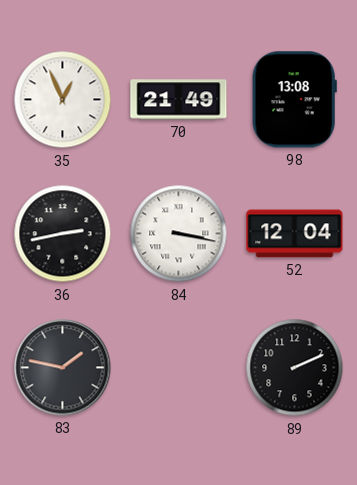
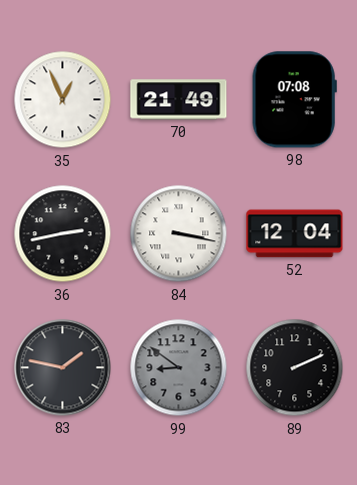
98: 13:08 -> 07:08
99: none -> 8:51
